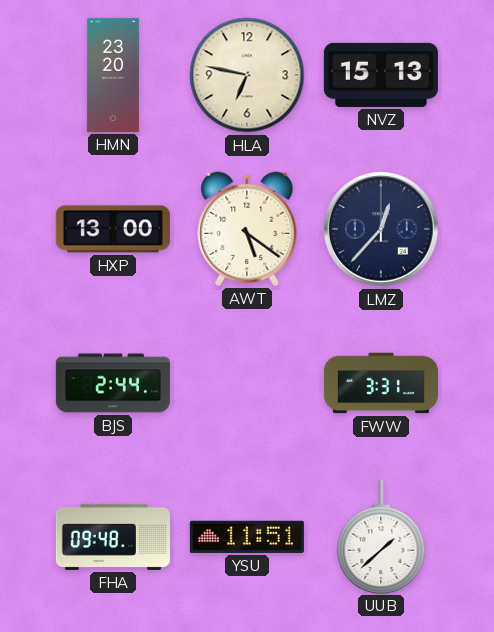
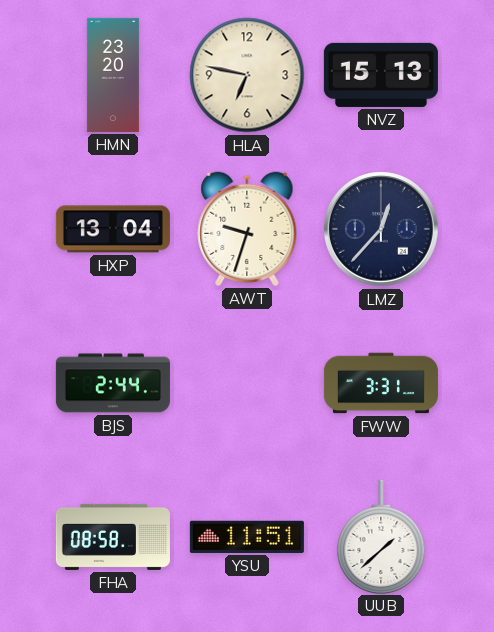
HXP: 13:00 -> 13:04
AWT: 5:21 -> 9:33
FHA: 09:48 -> 08:58
